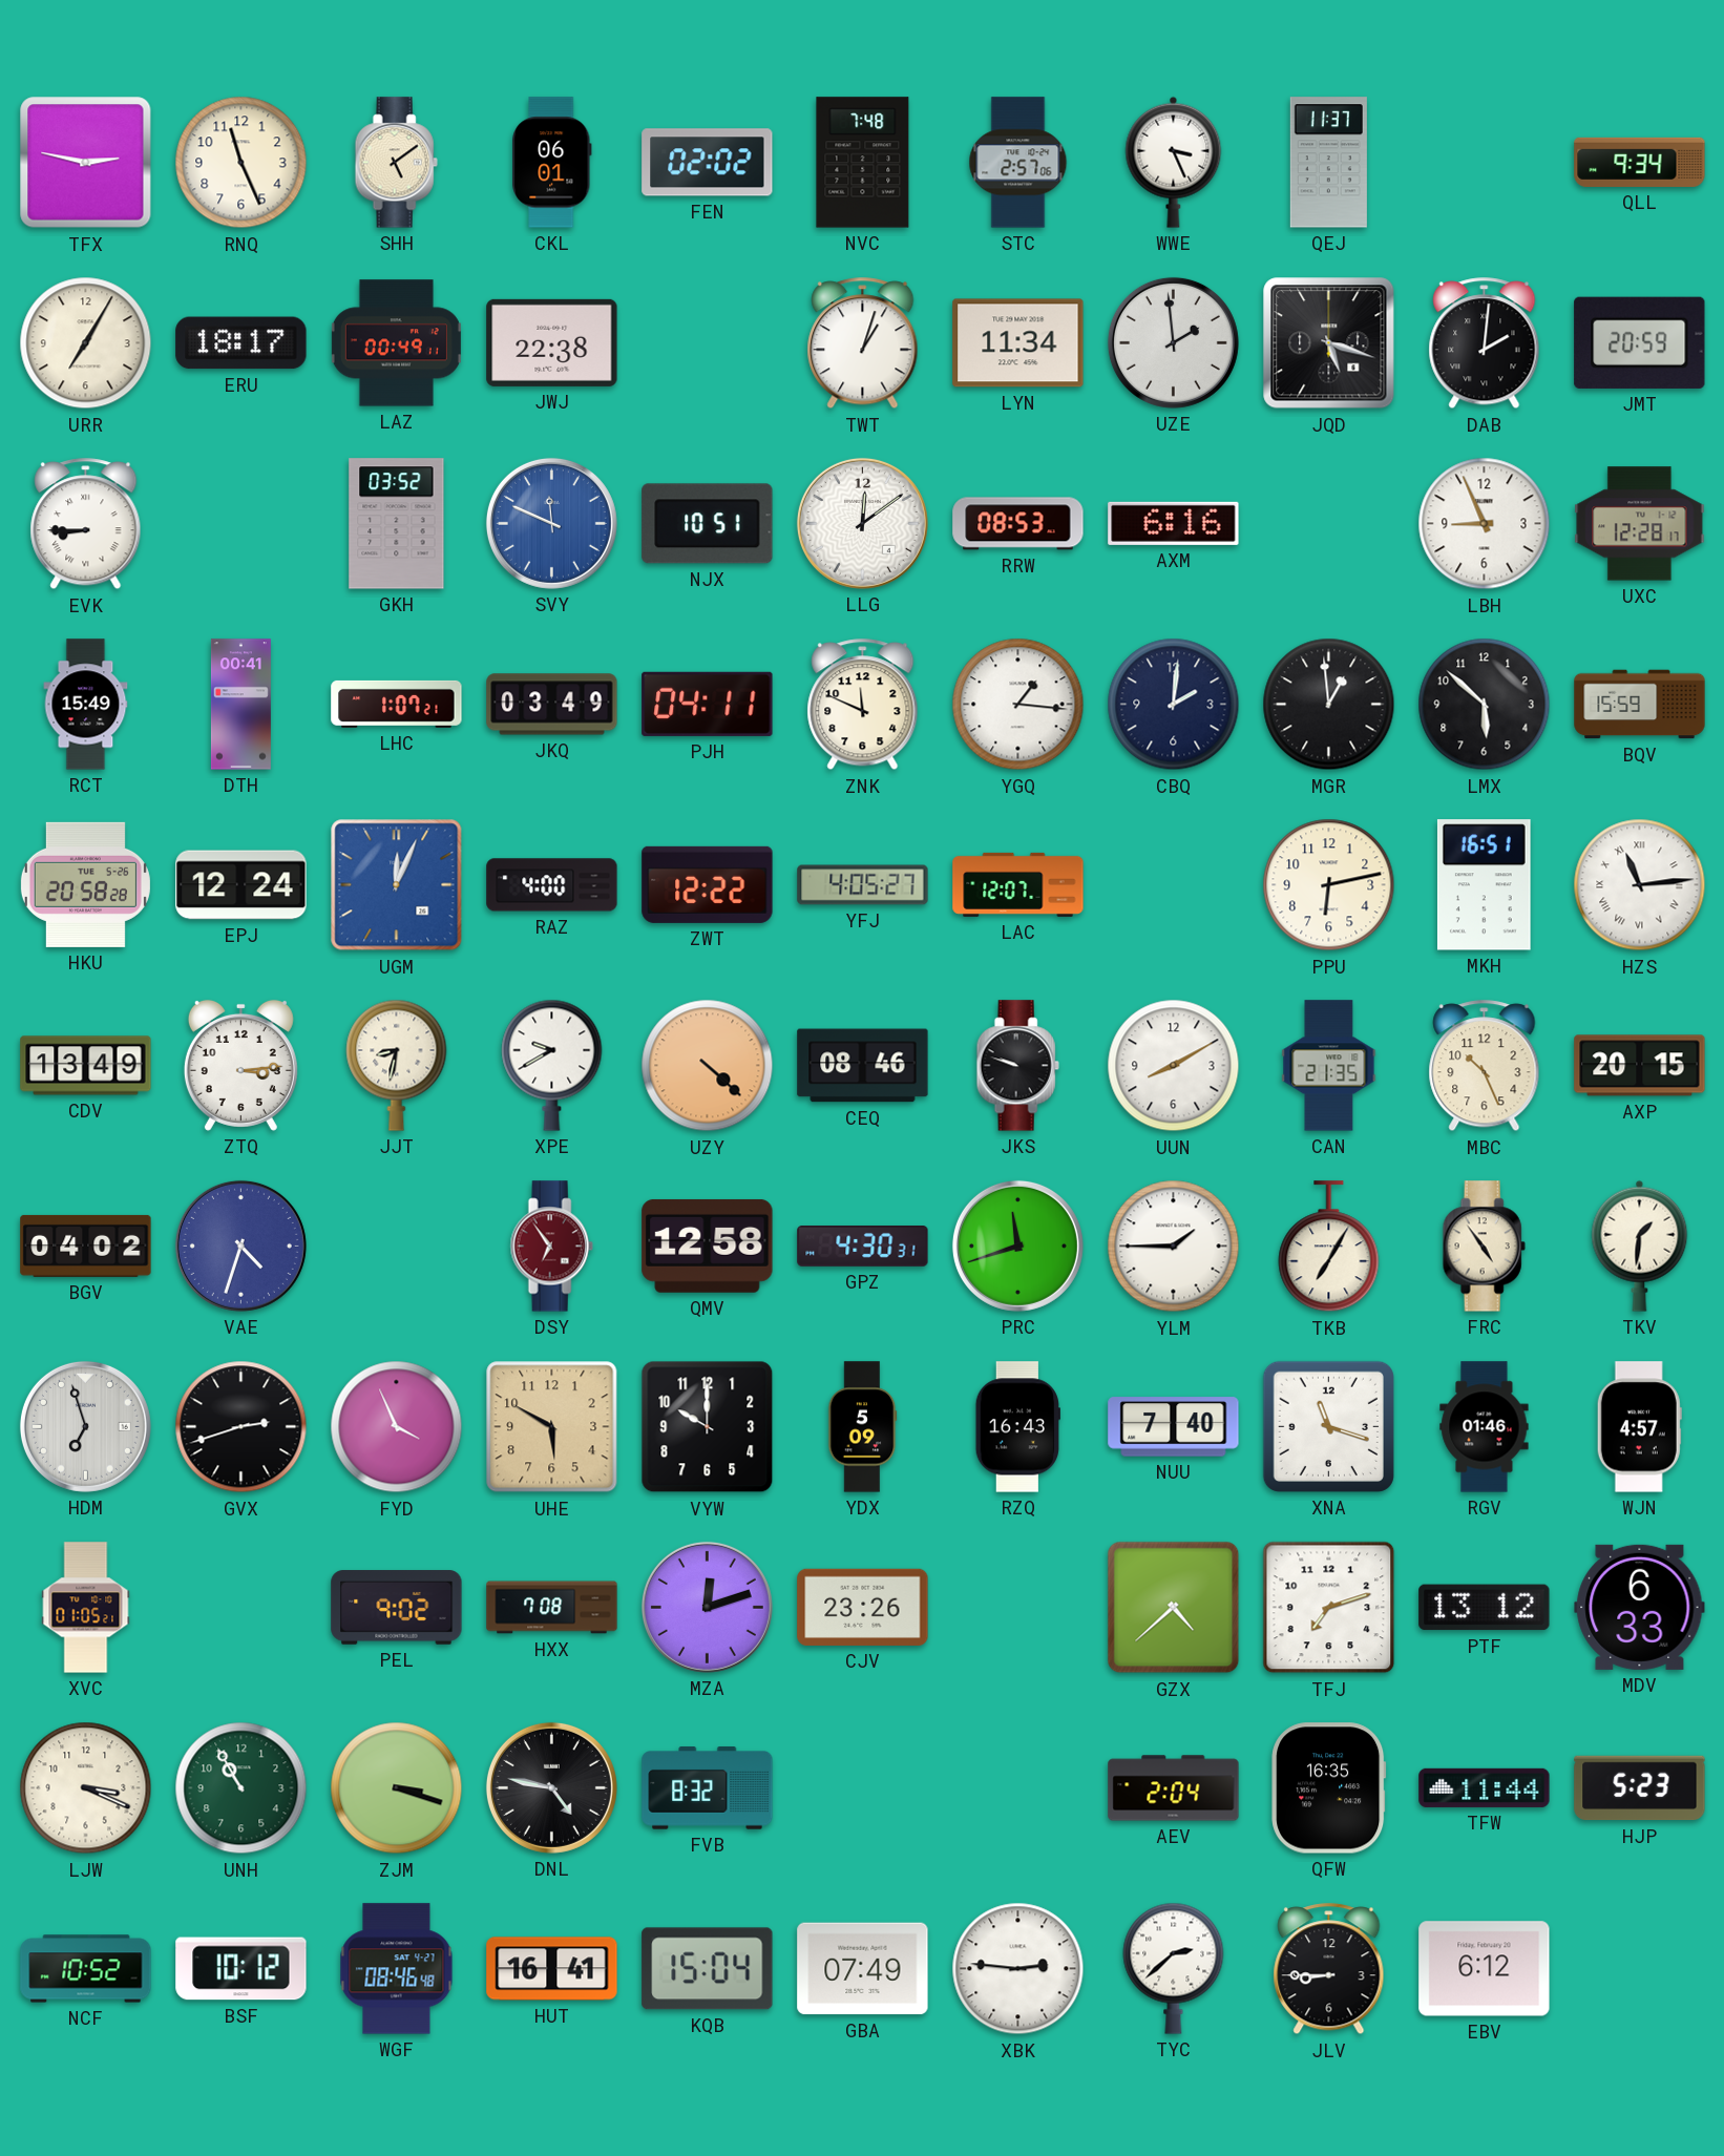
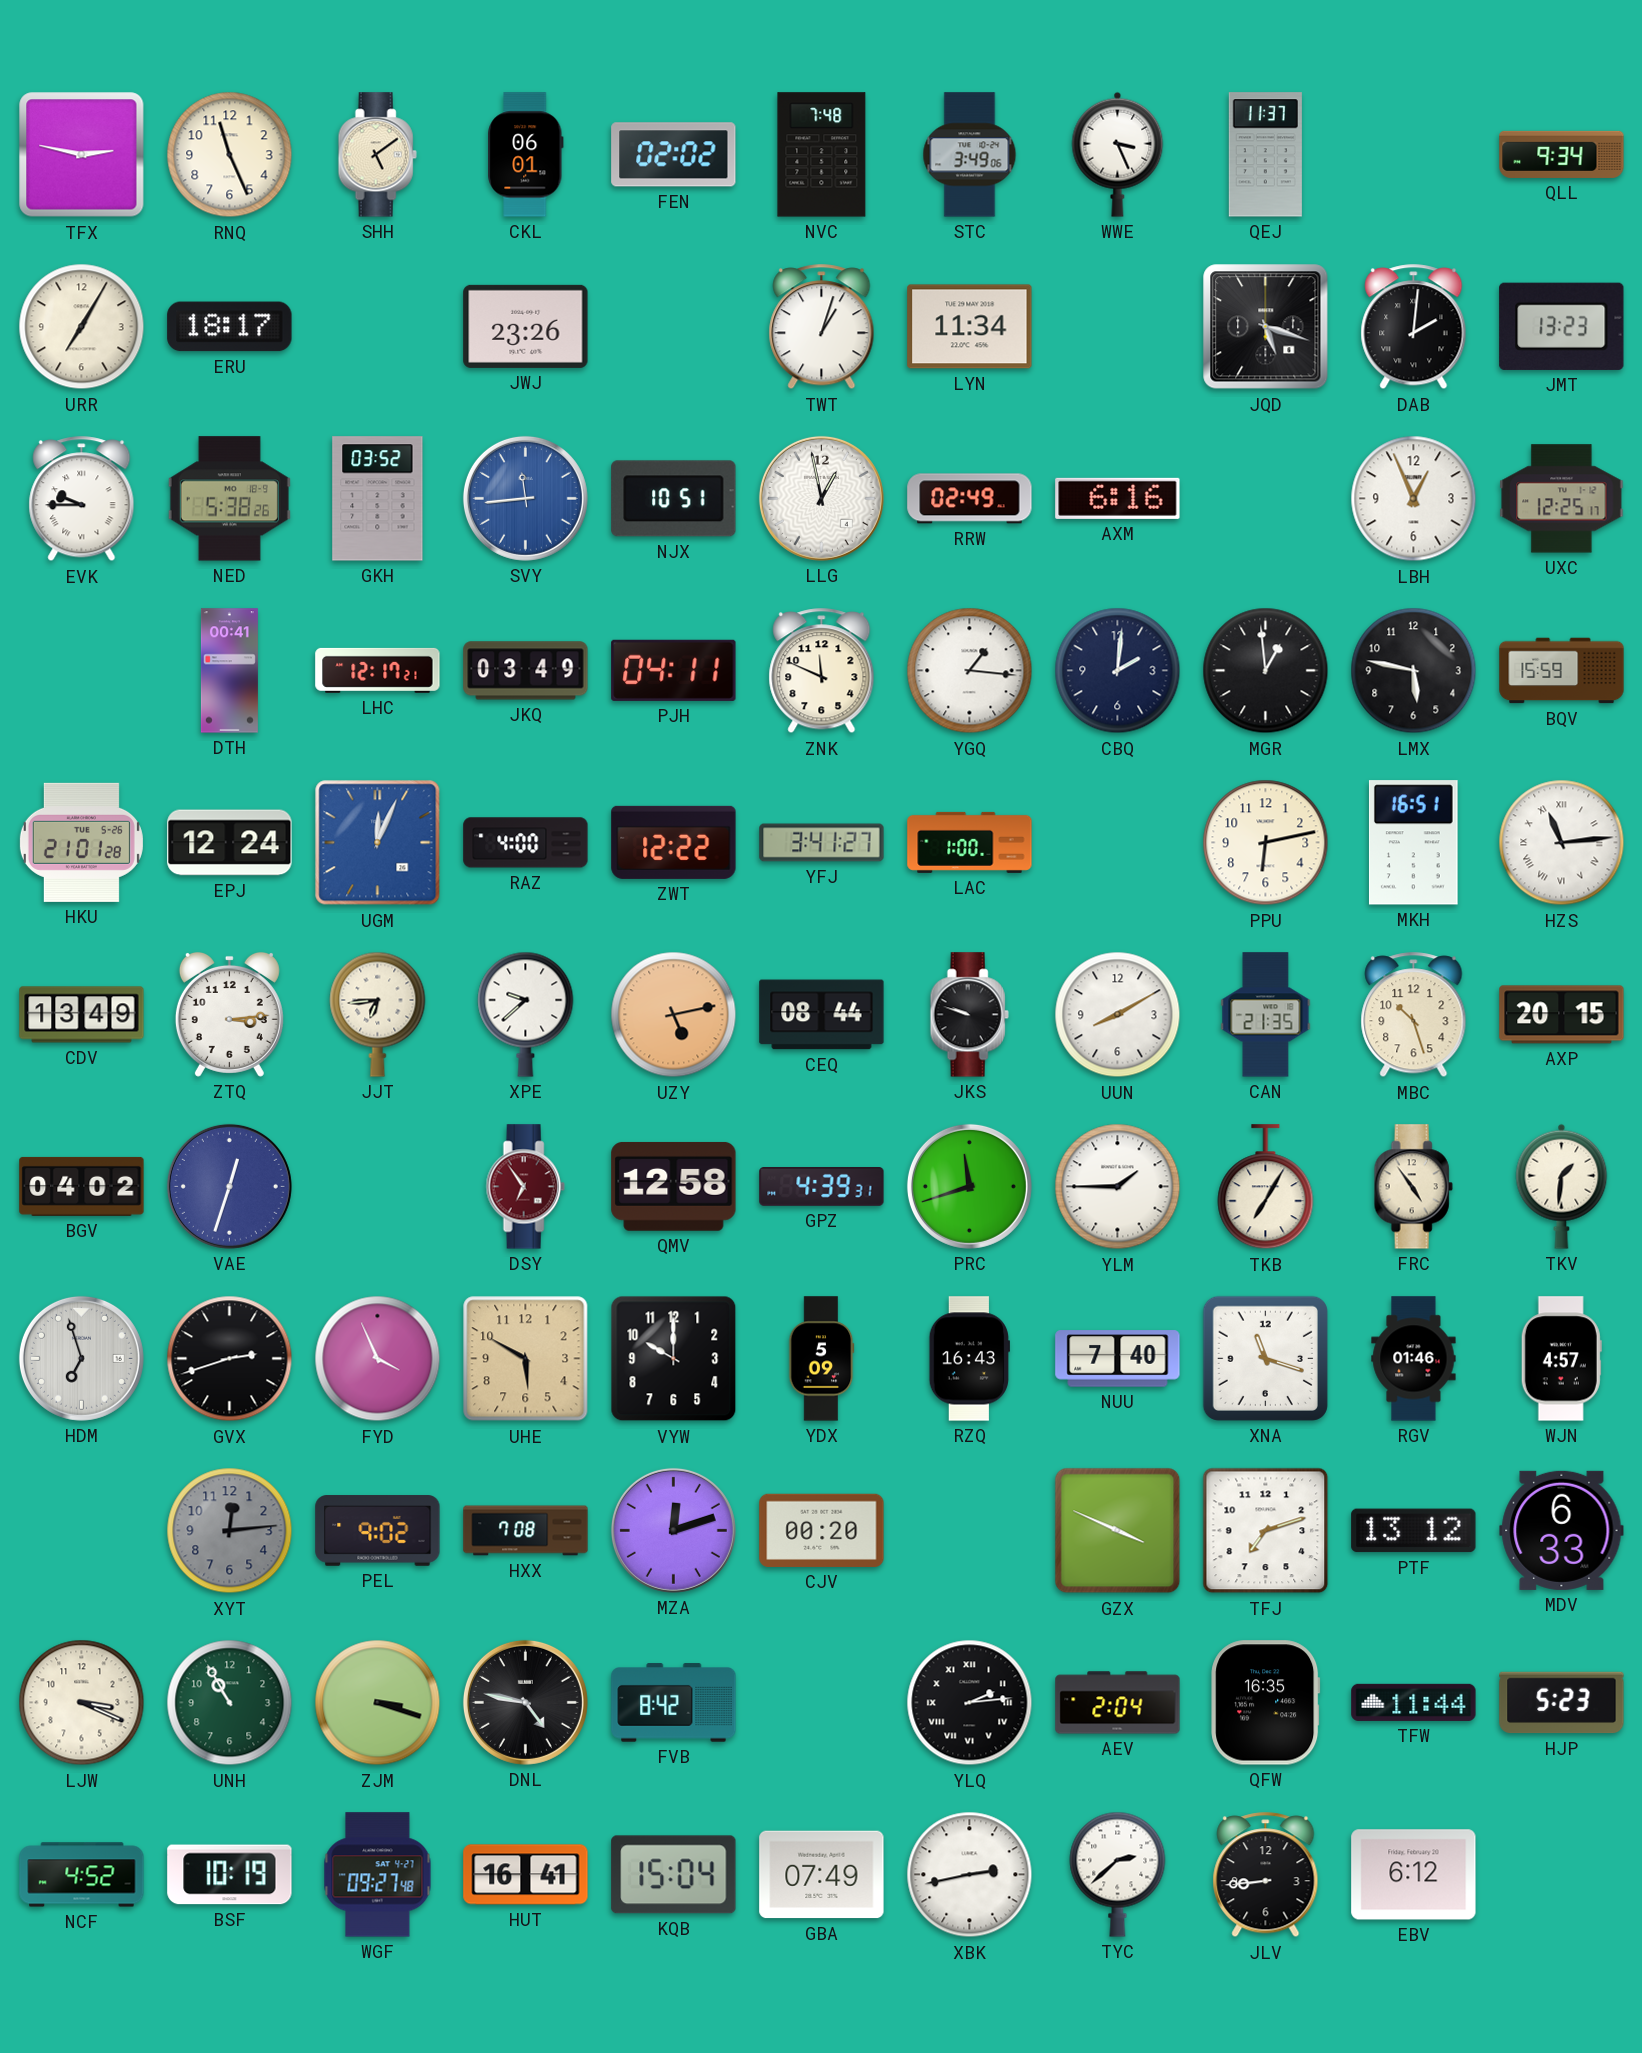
STC: 2:57 -> 3:49
LAZ: 00:49 -> none
JWJ: 22:38 -> 23:26
UZE: 1:59 -> none
JMT: 20:59 -> 13:23
EVK: 8:45 -> 9:45
NED: none -> 5:38
SVY: 11:49 -> 11:44
LLG: 12:09 -> 12:58
RRW: 08:53 -> 02:49
LBH: 8:56 -> 12:56
UXC: 12:28 -> 12:25
RCT: 15:49 -> none
LHC: 1:07 -> 12:17
LMX: 5:52 -> 5:47
HKU: 20:58 -> 21:01
YFJ: 4:05 -> 3:41
LAC: 12:07 -> 1:00
JJT: 8:32 -> 6:44
XPE: 9:40 -> 9:38
UZY: 4:22 -> 5:13
CEQ: 08:46 -> 08:44
MBC: 10:26 -> 10:27
VAE: 4:33 -> 12:33
GPZ: 4:30 -> 4:39
XVC: 01:05 -> none
XYT: none -> 12:14
CJV: 23:26 -> 00:20
GZX: 4:38 -> 3:49
FVB: 8:32 -> 8:42
YLQ: none -> 2:14
NCF: 10:52 -> 4:52
BSF: 10:12 -> 10:19
WGF: 08:46 -> 09:27
XBK: 2:46 -> 2:43
JLV: 8:45 -> 8:44
